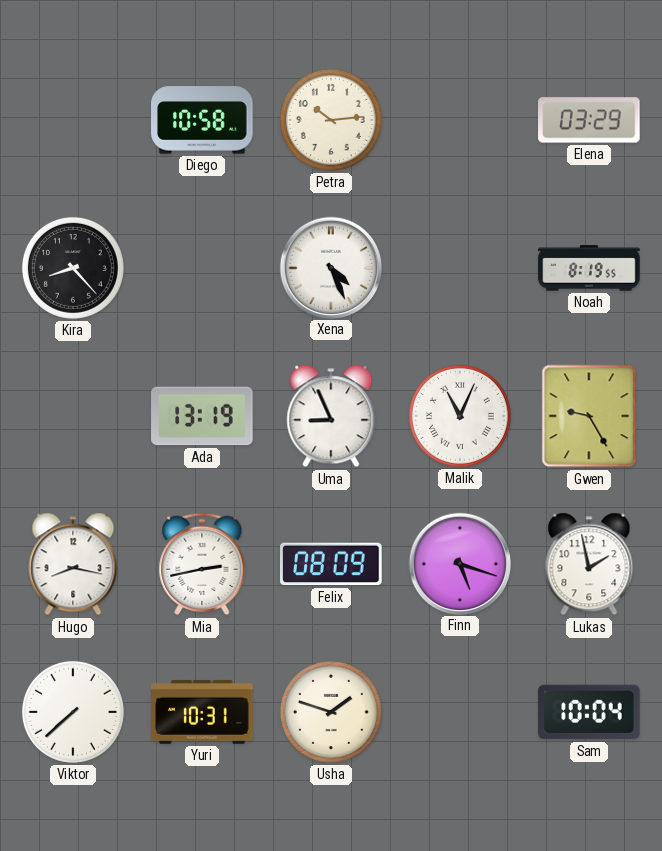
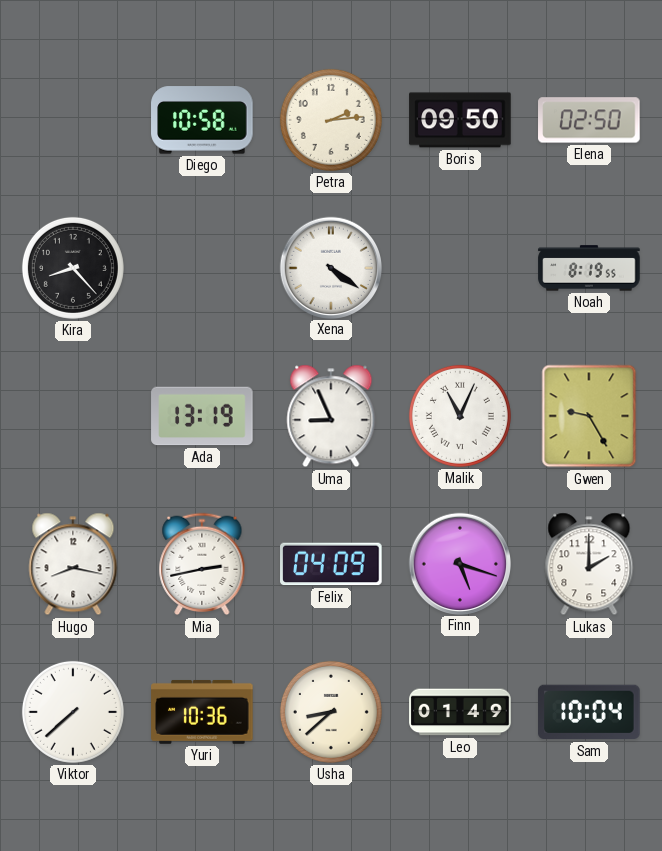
Petra: 10:14 -> 2:14
Boris: none -> 09:50
Elena: 03:29 -> 02:50
Xena: 4:26 -> 4:21
Felix: 08:09 -> 04:09
Lukas: 1:58 -> 2:00
Yuri: 10:31 -> 10:36
Usha: 1:48 -> 8:38
Leo: none -> 01:49
